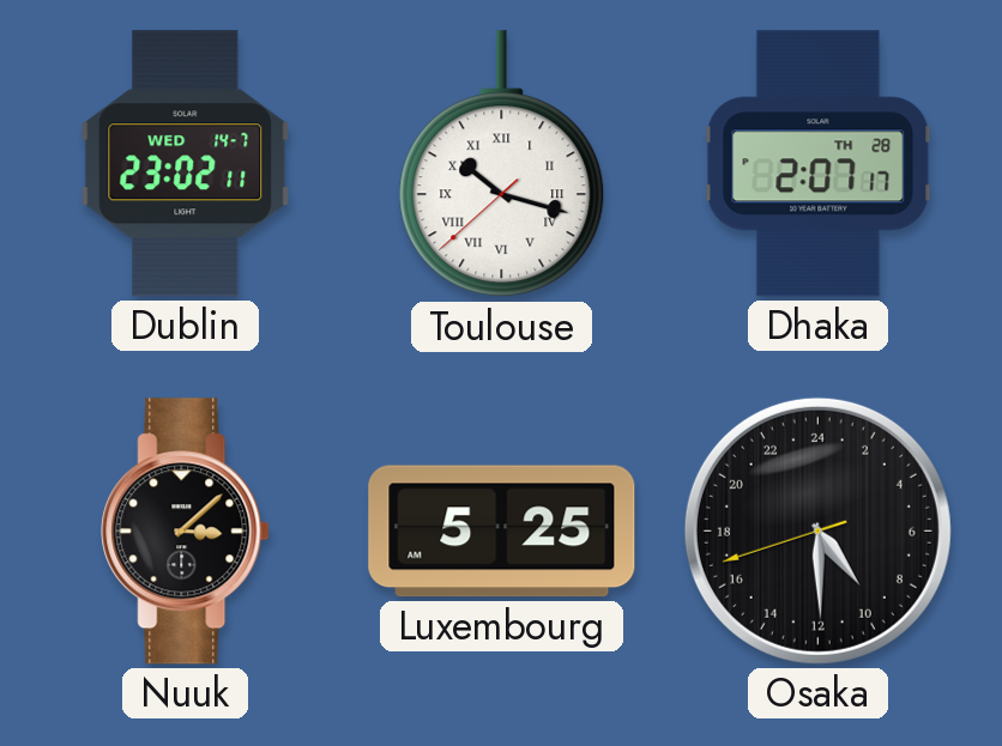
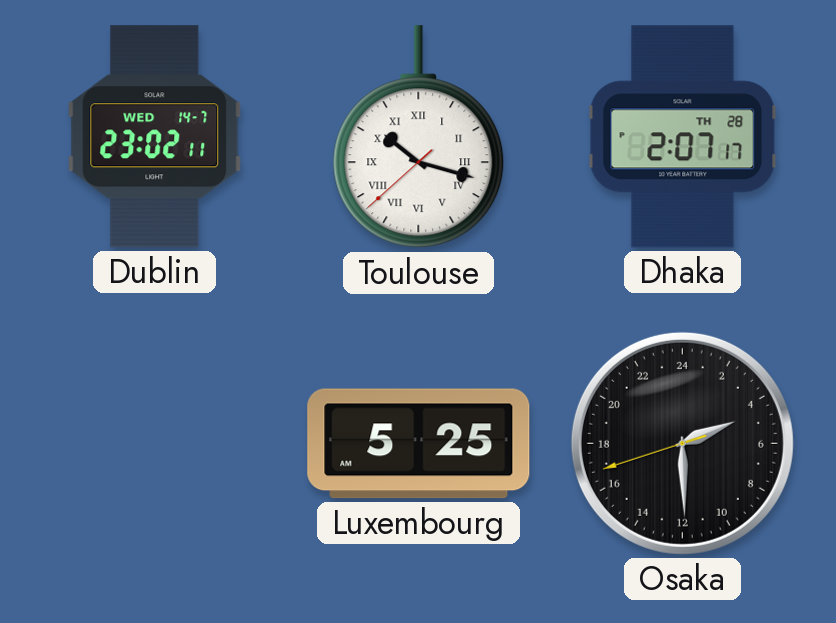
Nuuk: 3:08 -> none
Osaka: 9:29 -> 4:29
